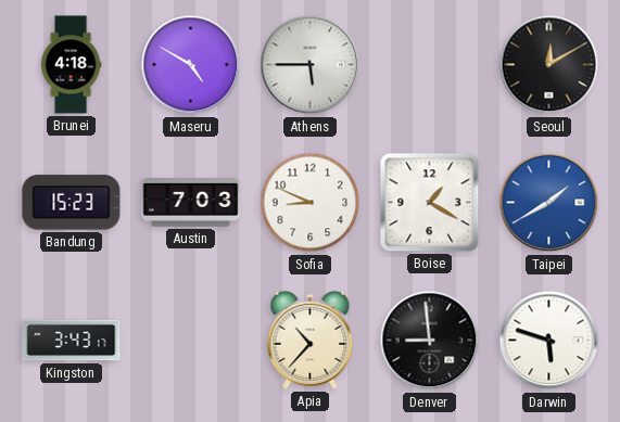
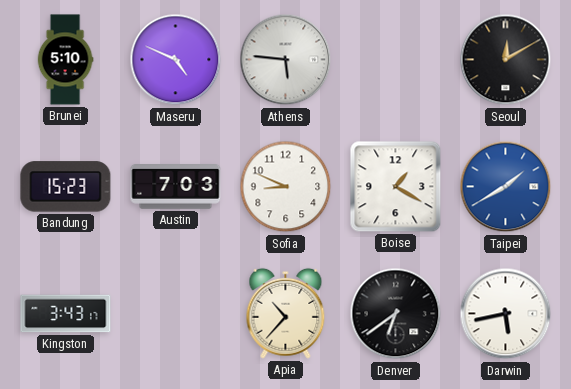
Brunei: 4:18 -> 5:10
Maseru: 4:50 -> 4:49
Athens: 5:45 -> 5:46
Denver: 8:59 -> 6:39
Darwin: 5:48 -> 5:43
